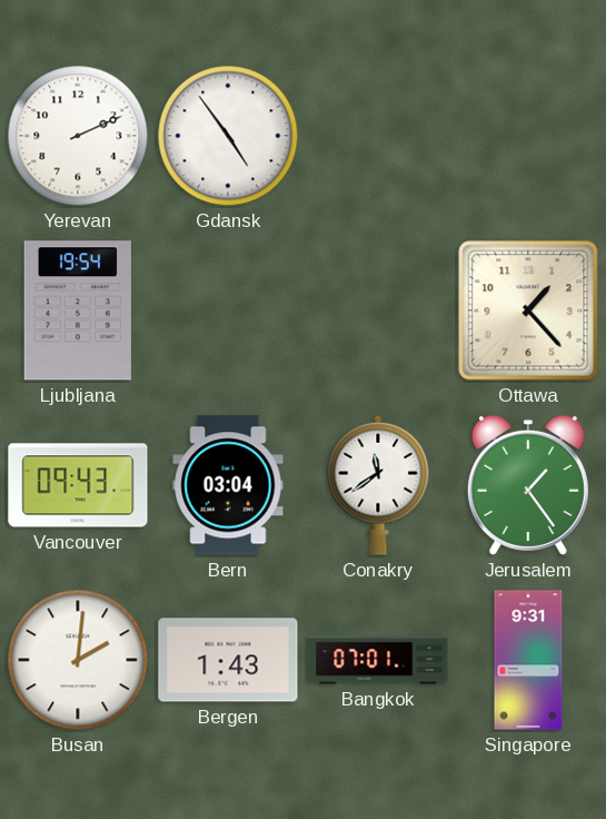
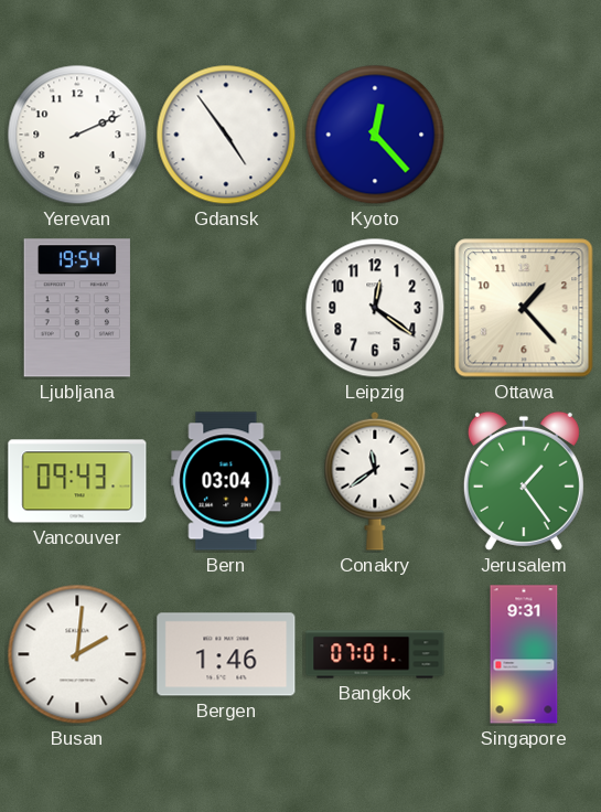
Kyoto: none -> 12:23
Leipzig: none -> 12:21
Bergen: 1:43 -> 1:46
